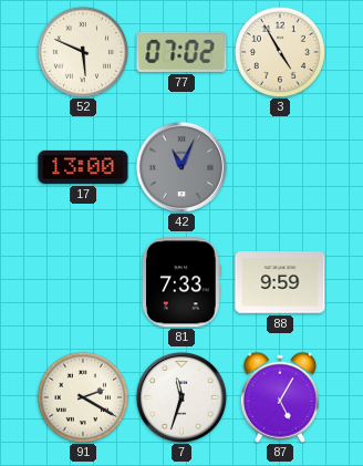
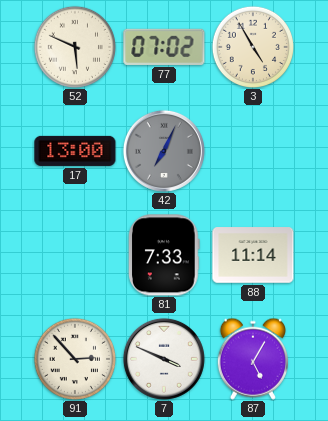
42: 11:04 -> 7:04
88: 9:59 -> 11:14
91: 2:20 -> 2:53
7: 11:33 -> 3:49
